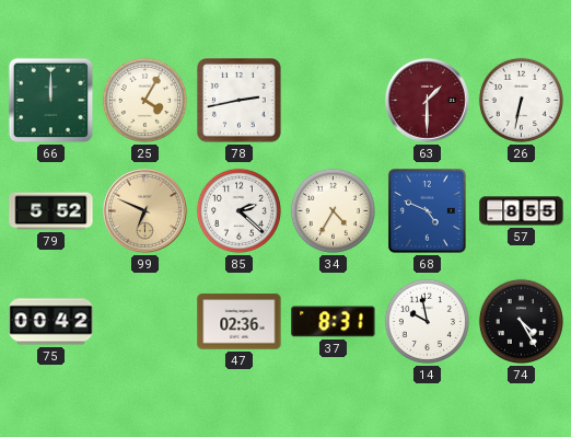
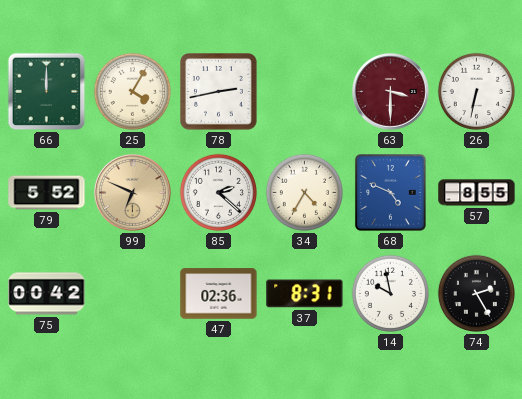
63: 1:30 -> 3:30
74: 4:25 -> 2:25
